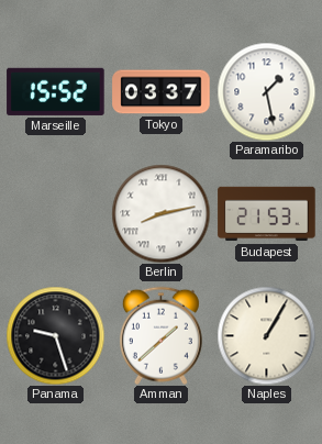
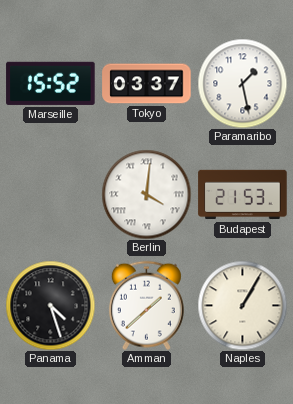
Berlin: 8:13 -> 4:01
Panama: 9:27 -> 4:27
